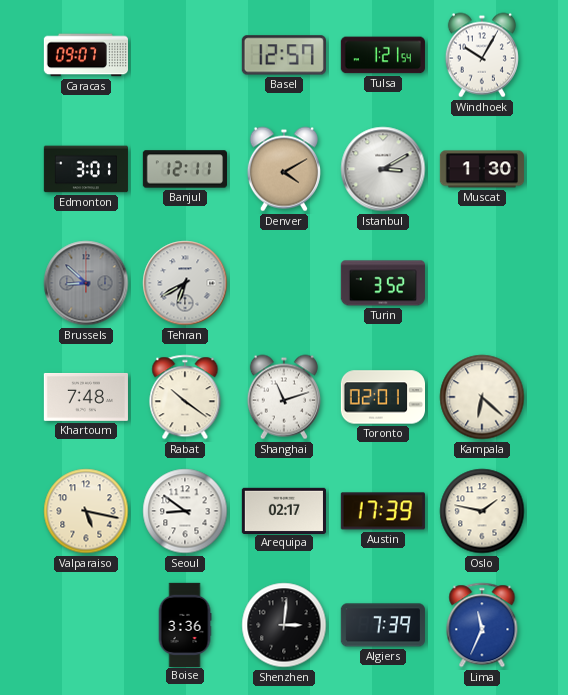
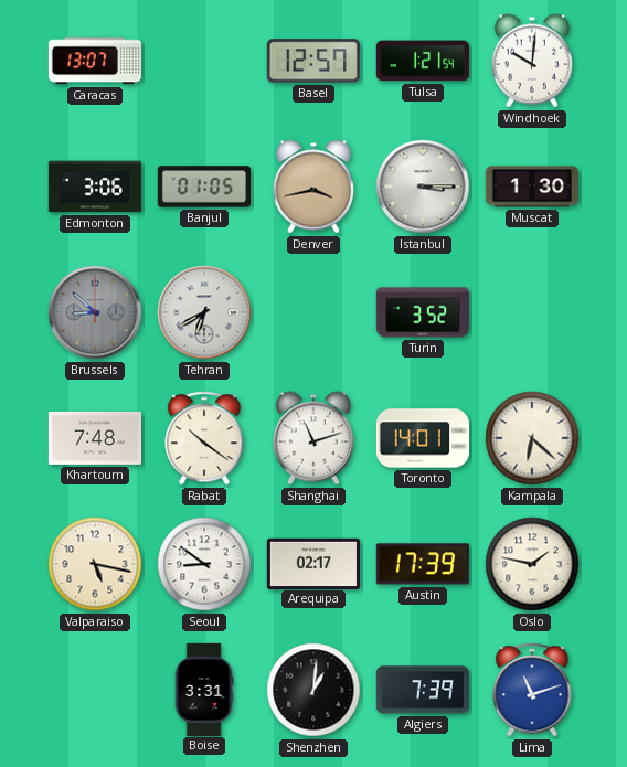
Caracas: 09:07 -> 13:07
Windhoek: 10:05 -> 10:01
Edmonton: 3:01 -> 3:06
Banjul: 12:11 -> 01:05
Denver: 4:10 -> 3:43
Istanbul: 3:10 -> 3:15
Toronto: 02:01 -> 14:01
Boise: 3:36 -> 3:31
Shenzhen: 3:01 -> 1:01
Lima: 11:34 -> 11:12
